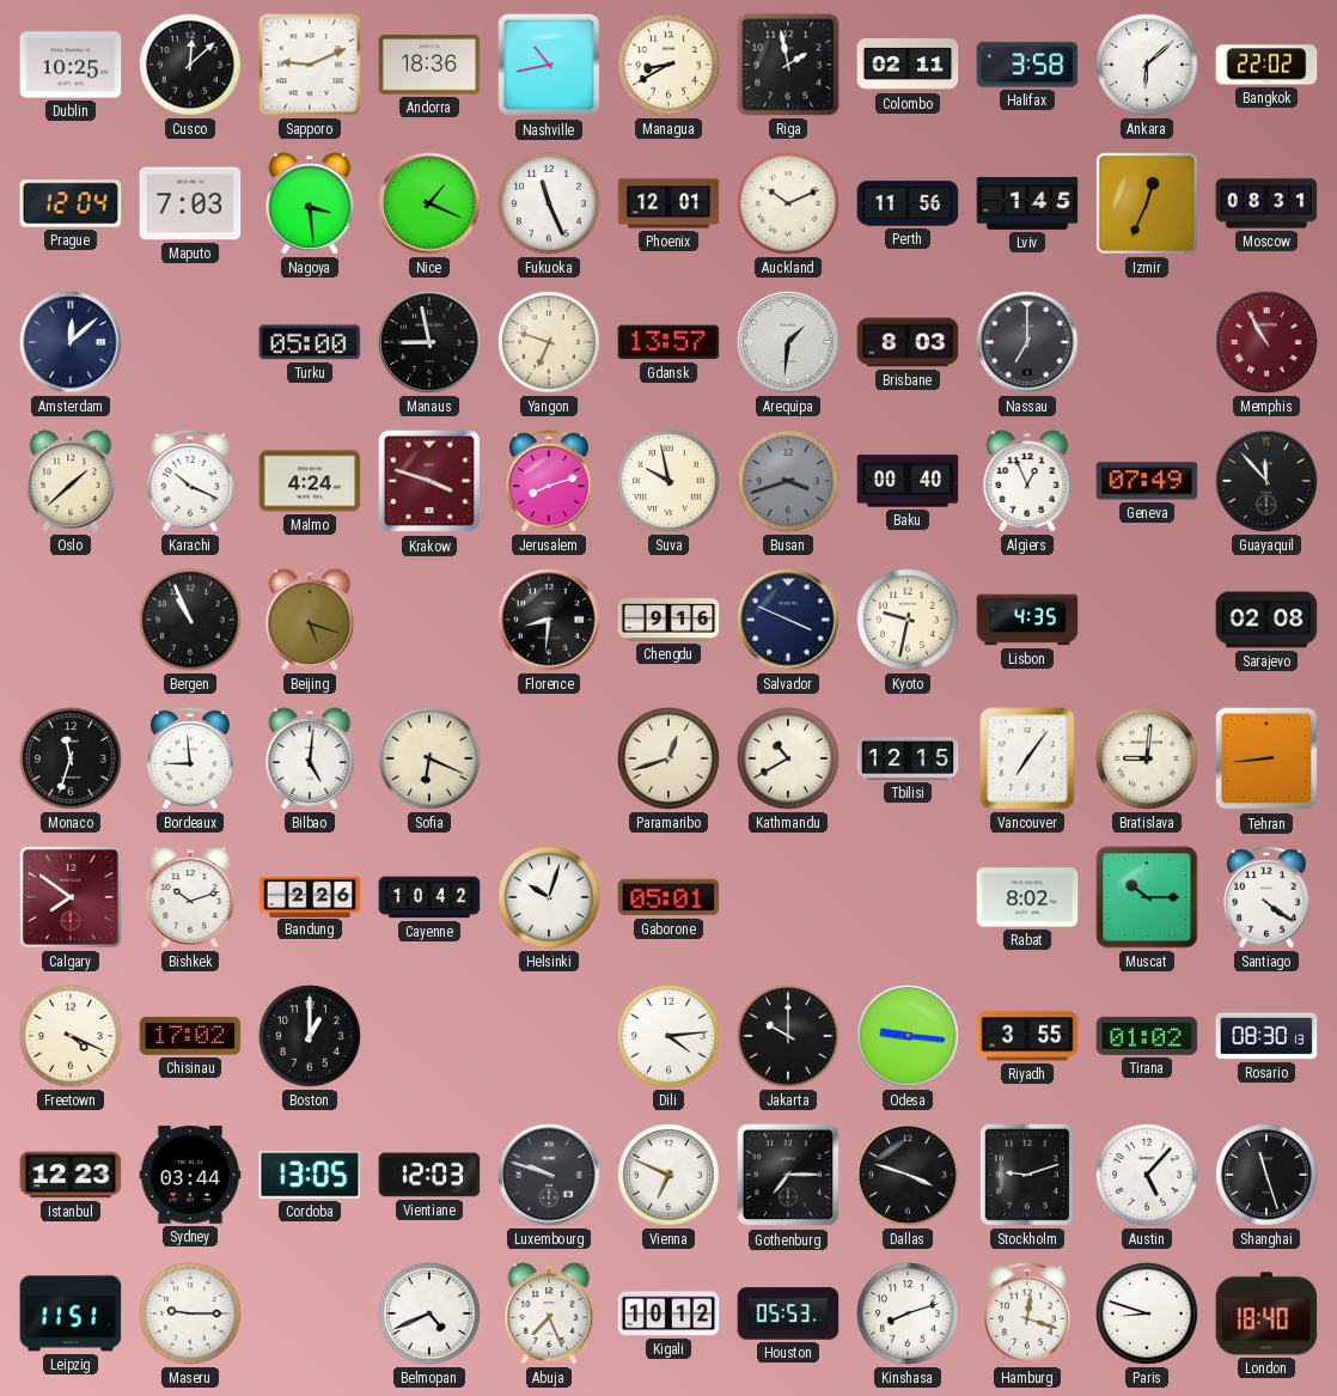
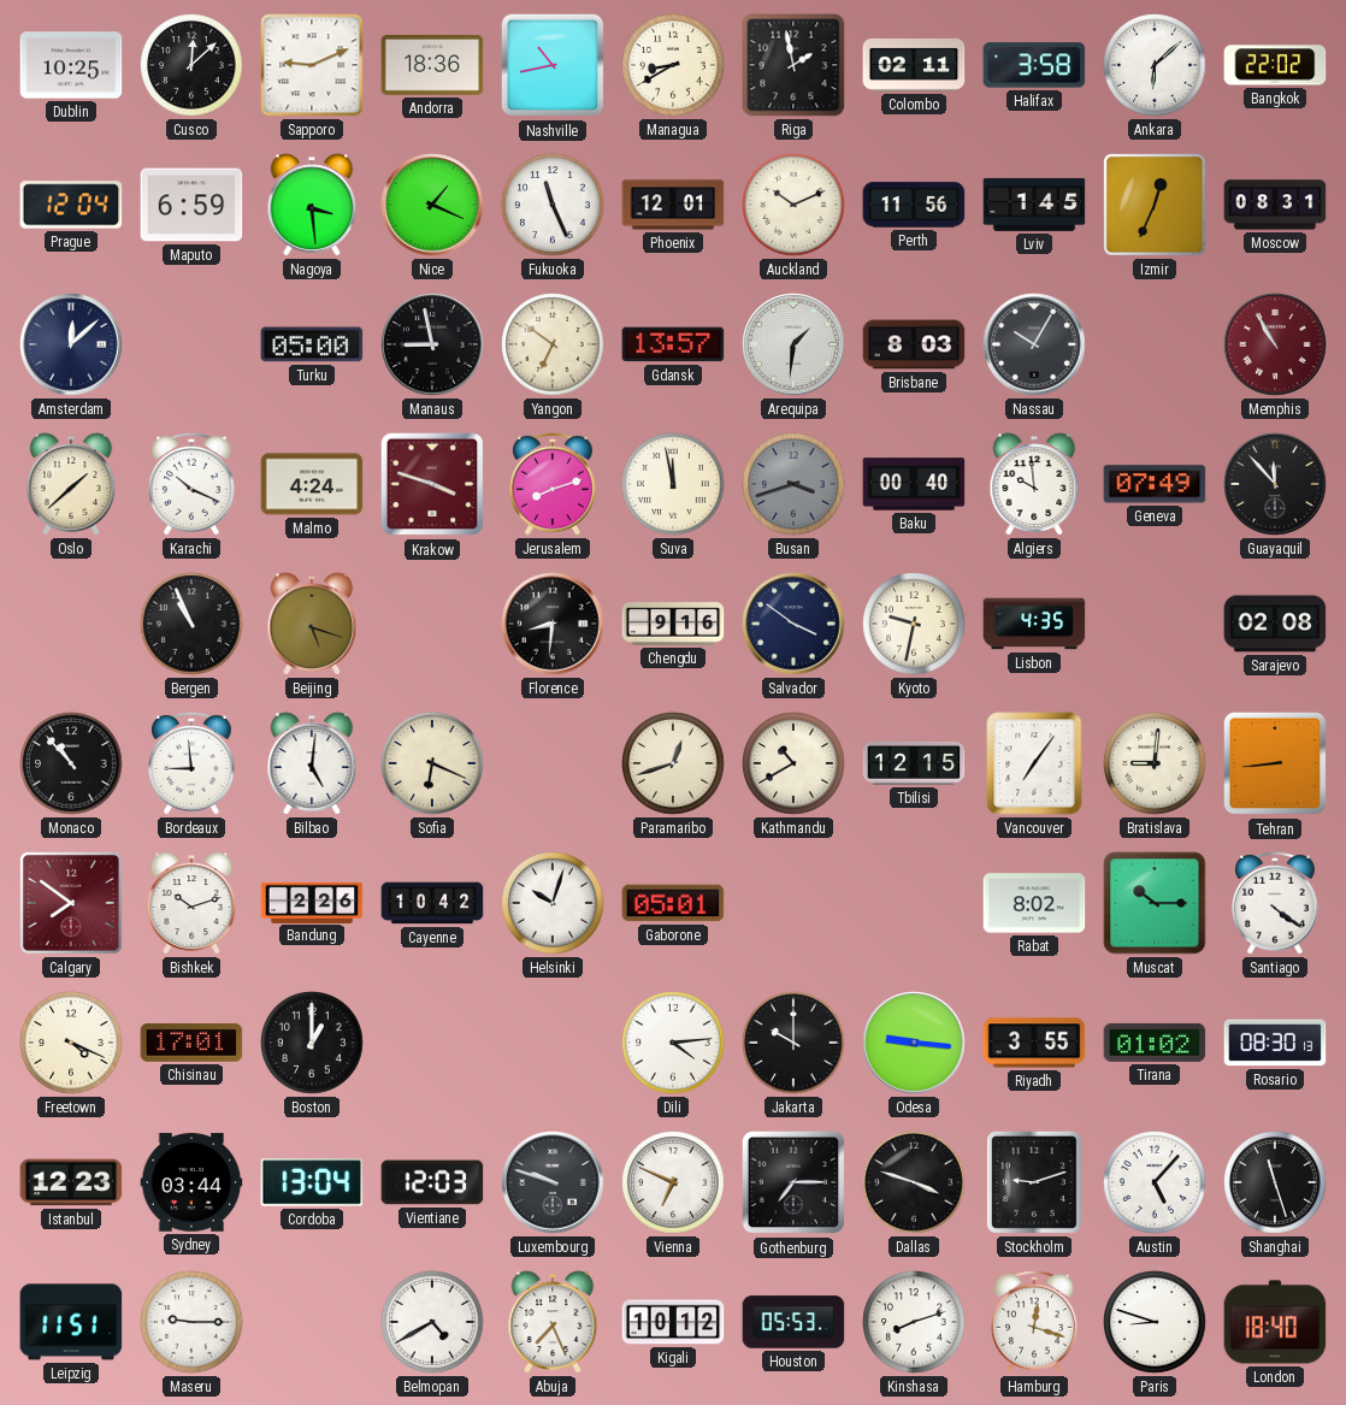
Maputo: 7:03 -> 6:59
Yangon: 6:48 -> 6:51
Nassau: 7:00 -> 10:05
Suva: 9:58 -> 11:58
Algiers: 12:56 -> 9:59
Salvador: 3:49 -> 3:51
Monaco: 11:33 -> 10:53
Chisinau: 17:02 -> 17:01
Cordoba: 13:05 -> 13:04
Belmopan: 4:41 -> 4:40
